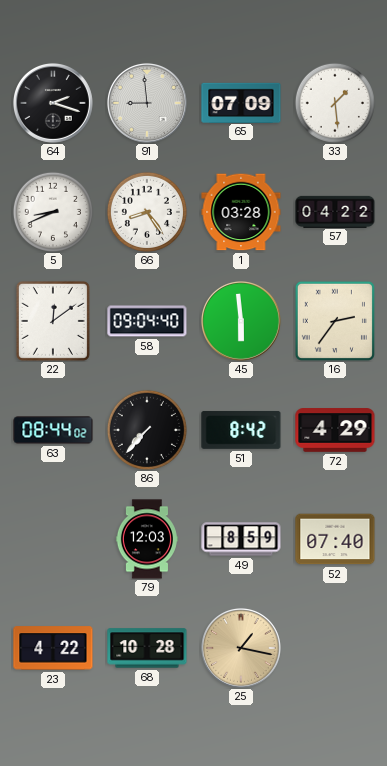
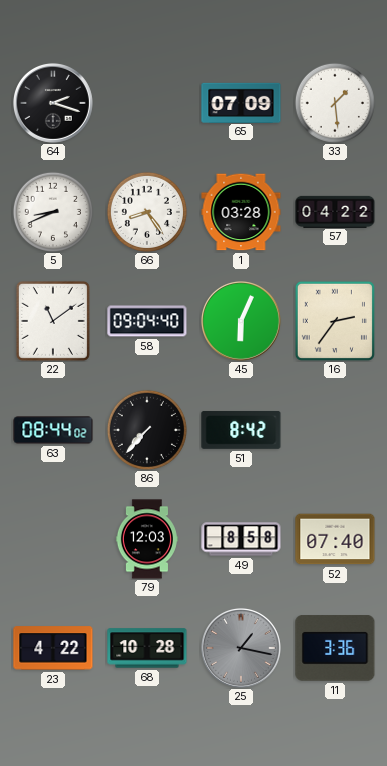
91: 8:59 -> none
22: 12:09 -> 11:09
45: 5:59 -> 6:04
72: 4:29 -> none
49: 8:59 -> 8:58
25 dial: champagne -> grey
11: none -> 3:36
